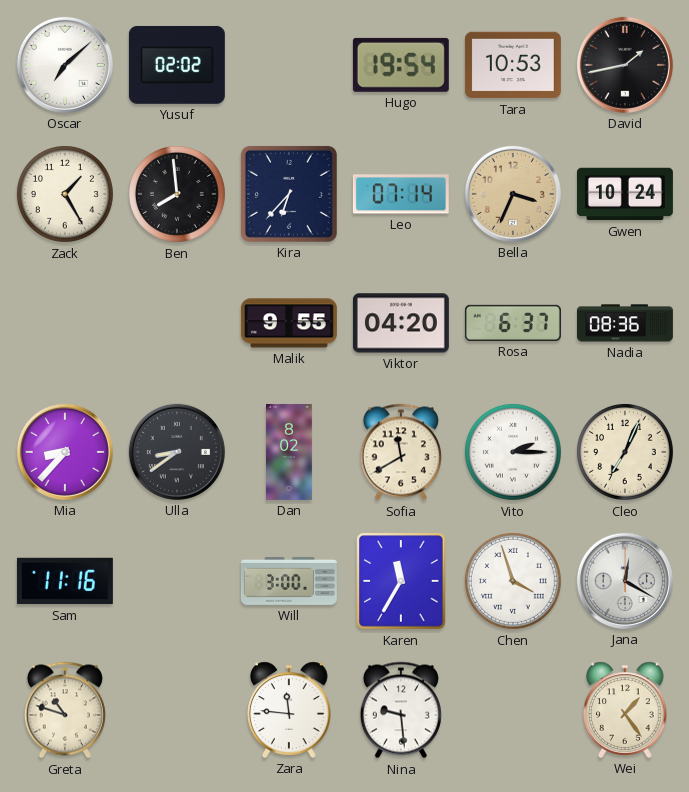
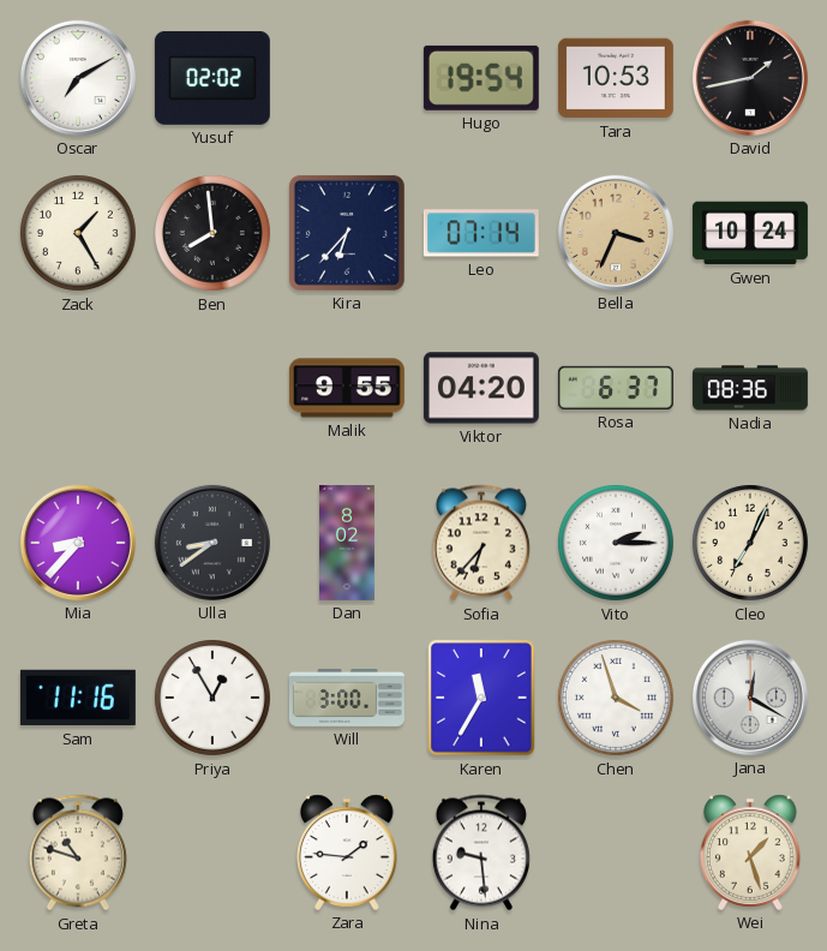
Oscar: 7:08 -> 7:10
Sofia: 11:40 -> 6:37
Priya: none -> 12:55
Zara: 11:46 -> 1:46
Wei: 1:24 -> 1:27
